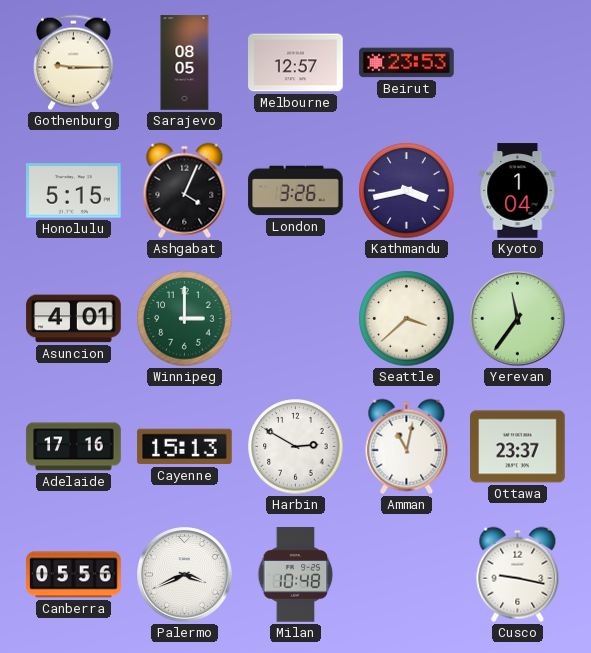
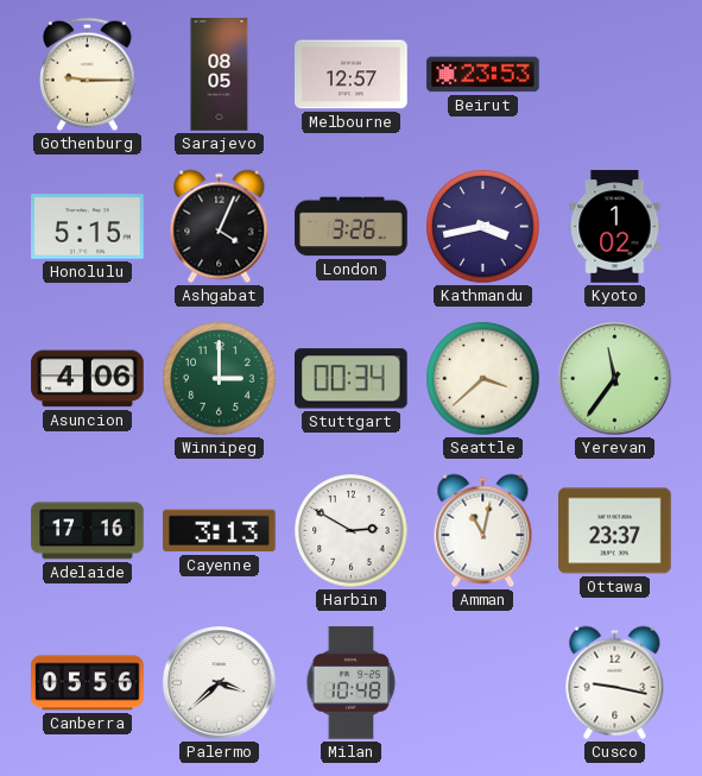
Kyoto: 1:04 -> 1:02
Asuncion: 4:01 -> 4:06
Stuttgart: none -> 00:34
Cayenne: 15:13 -> 3:13
Palermo: 3:41 -> 3:38
